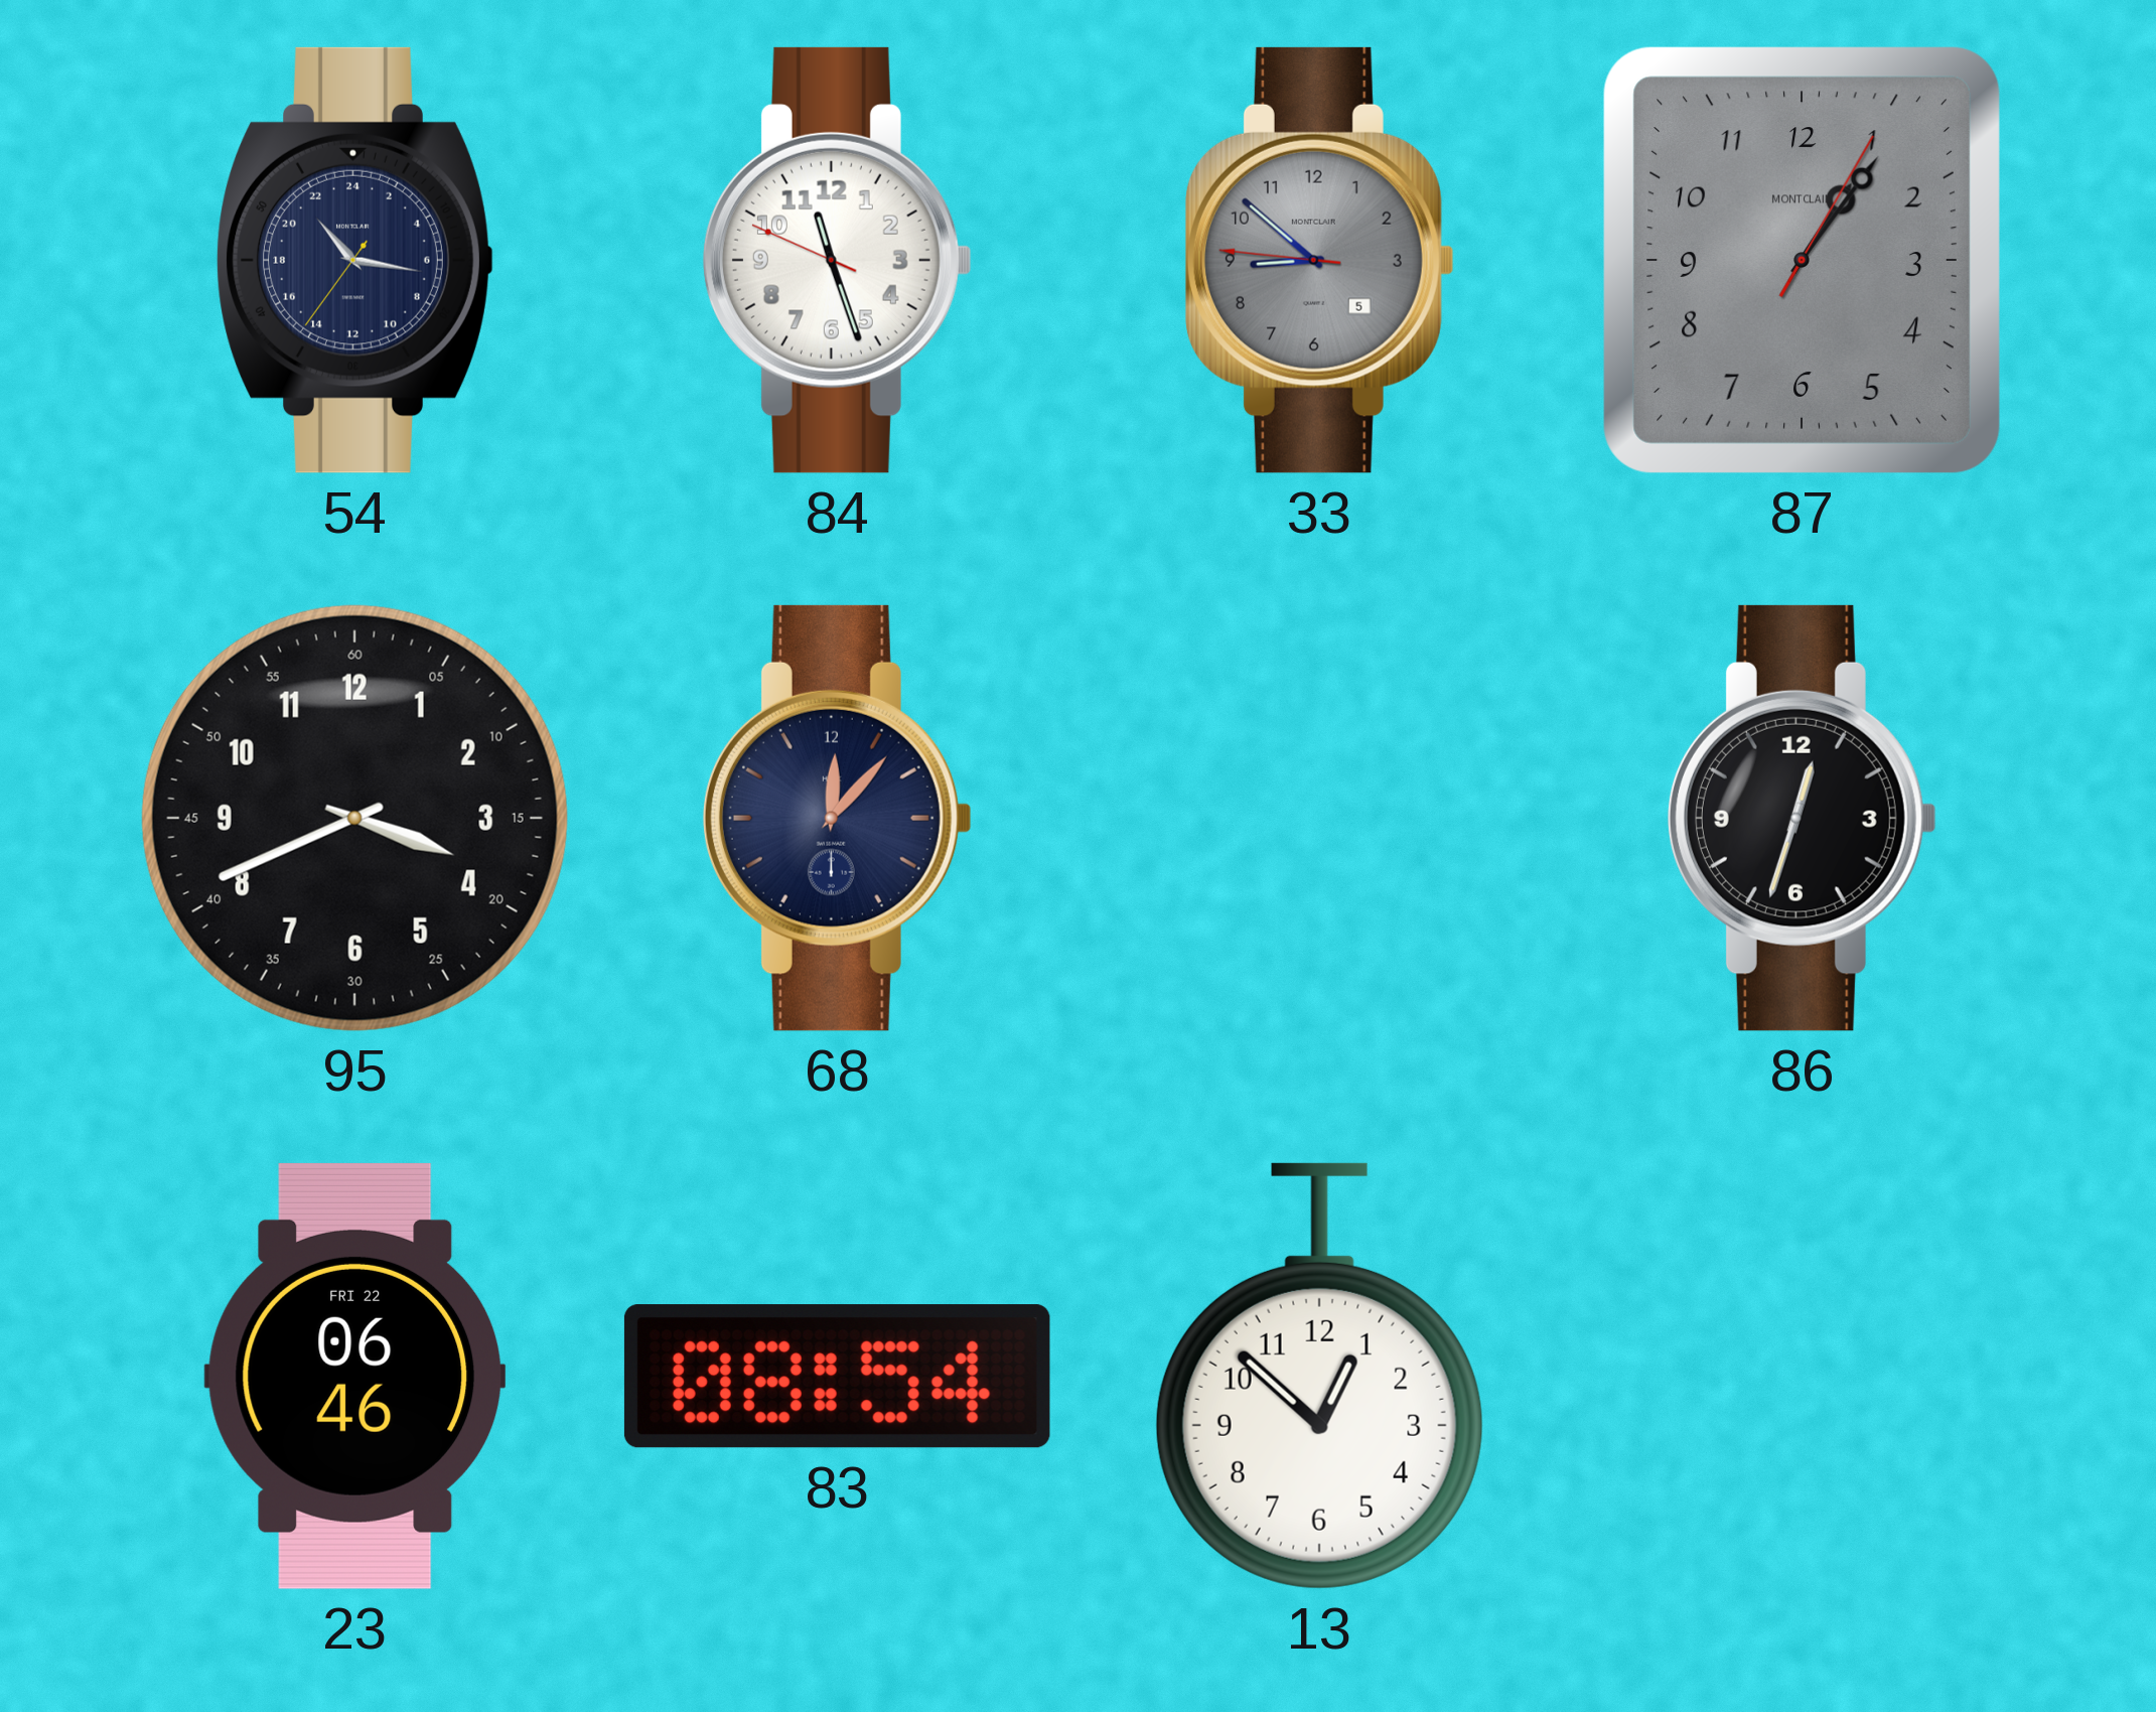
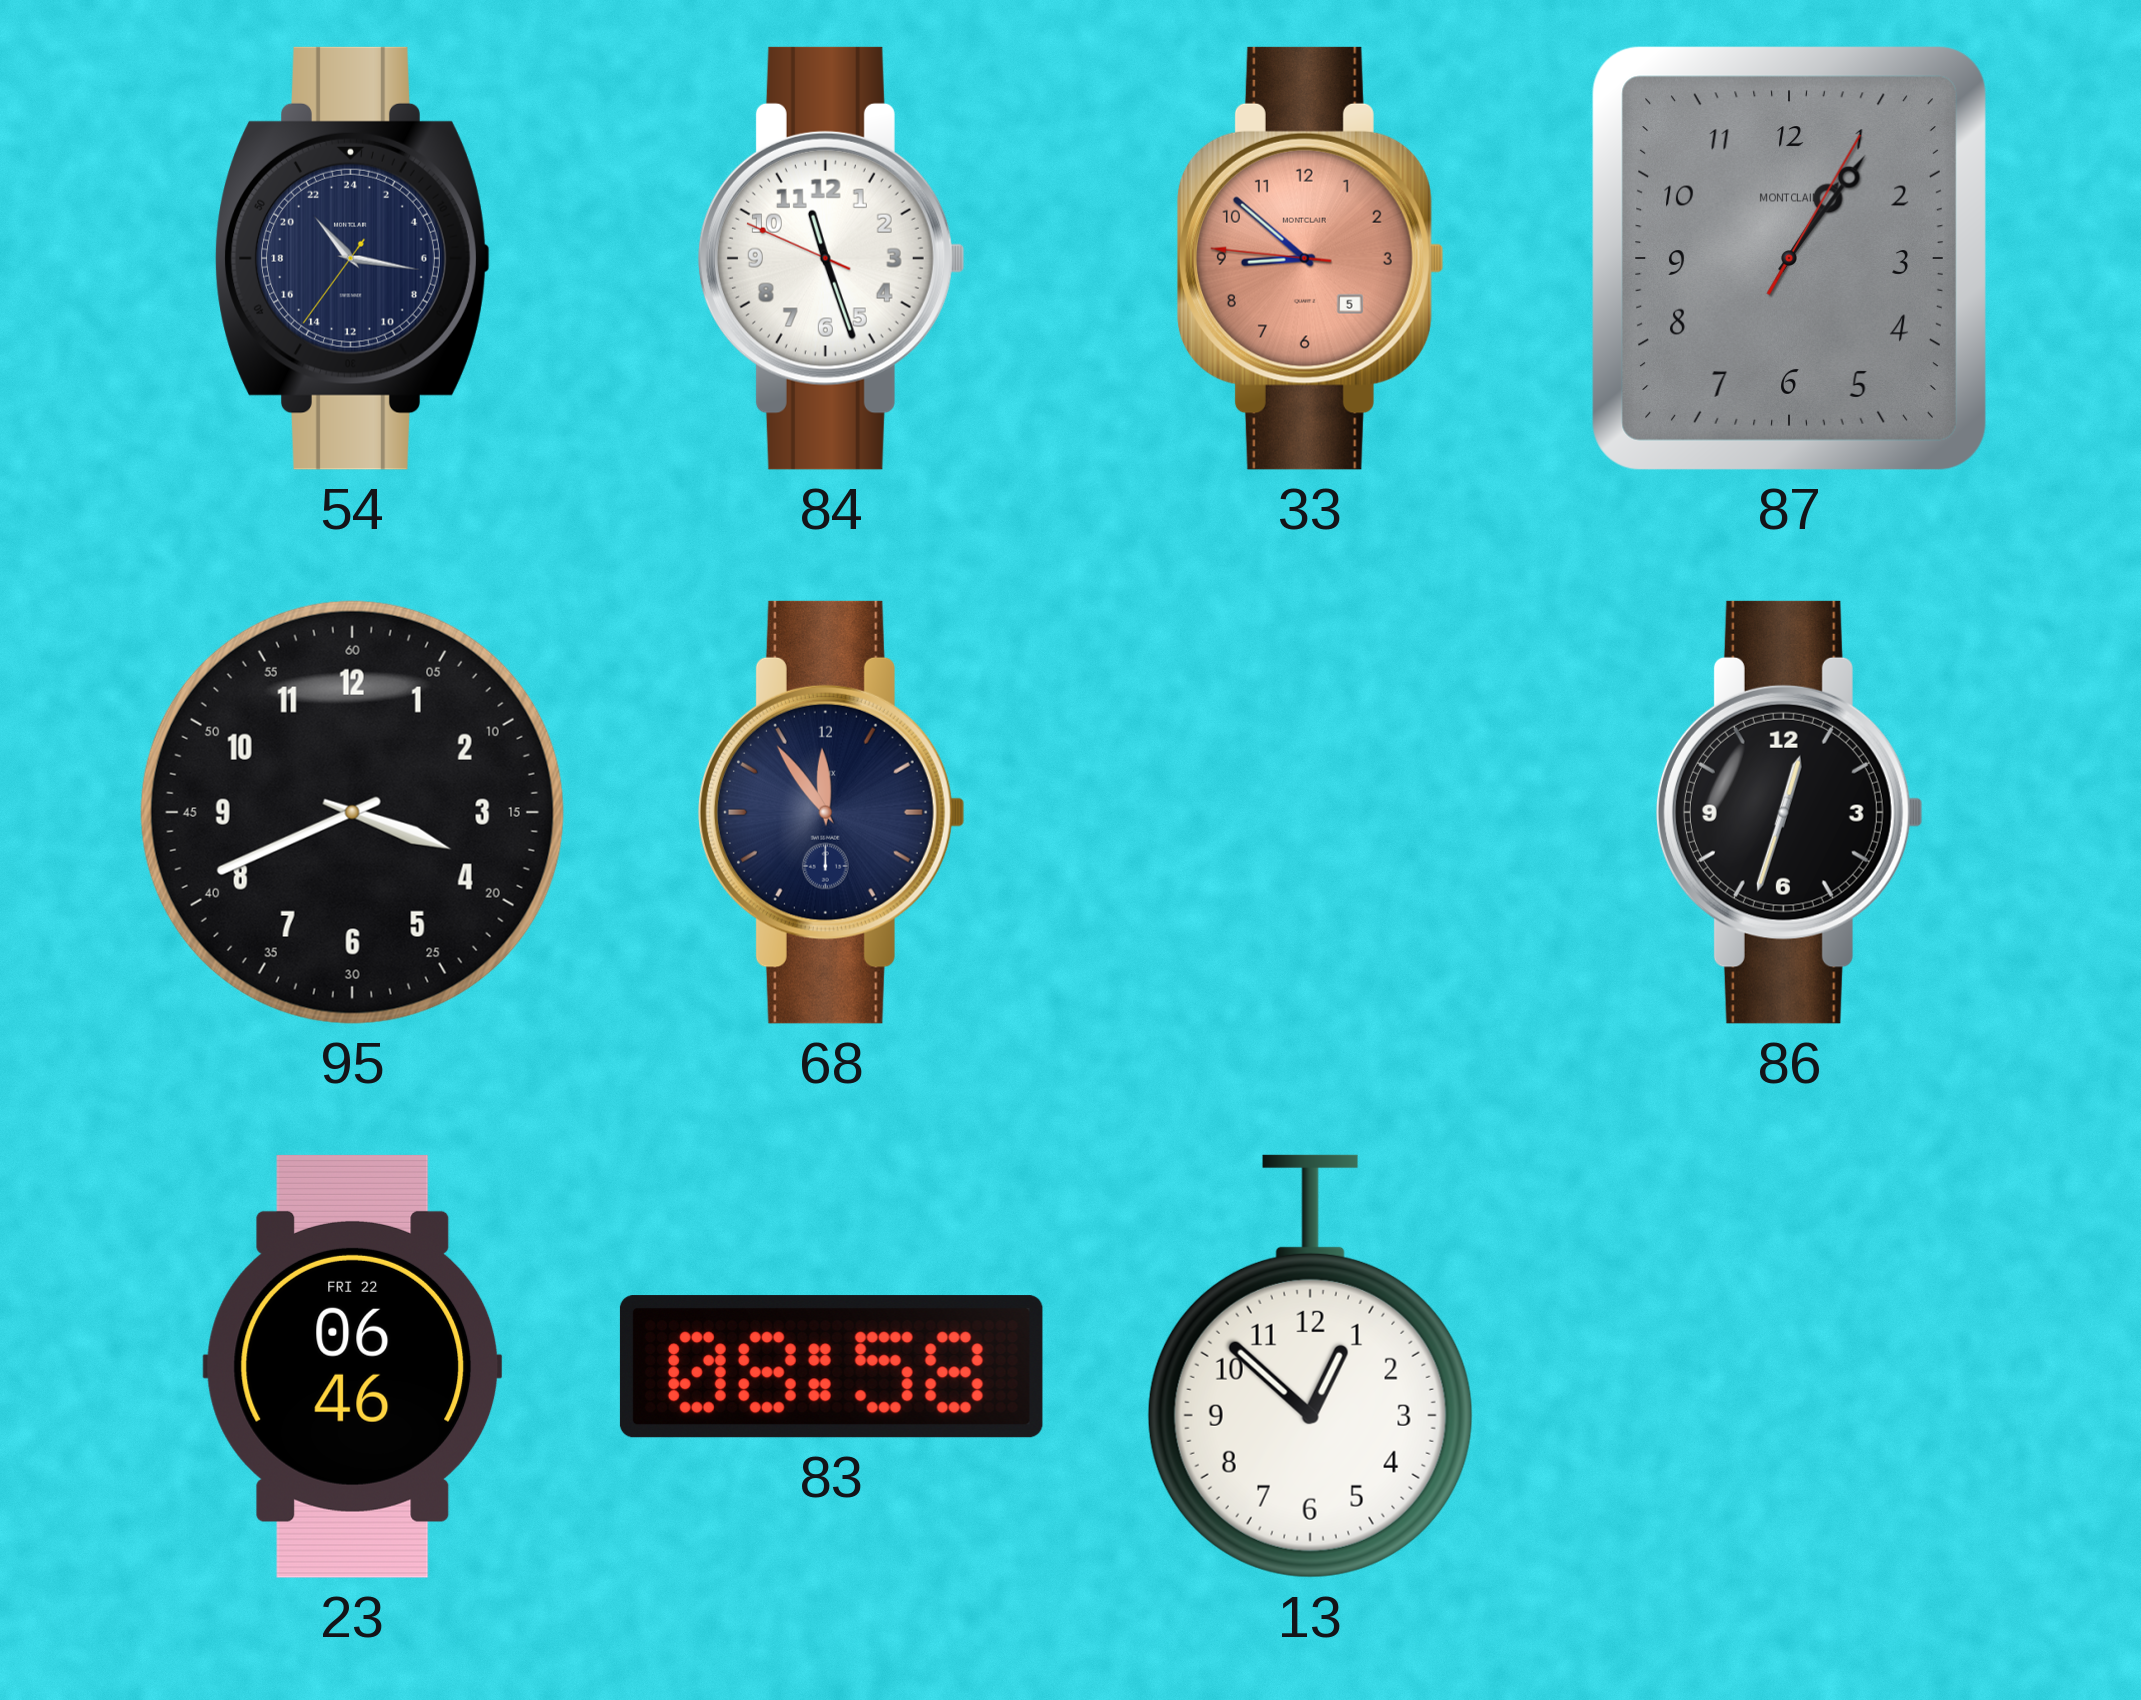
33 dial: grey -> salmon
68: 12:07 -> 11:54
83: 08:54 -> 08:58
